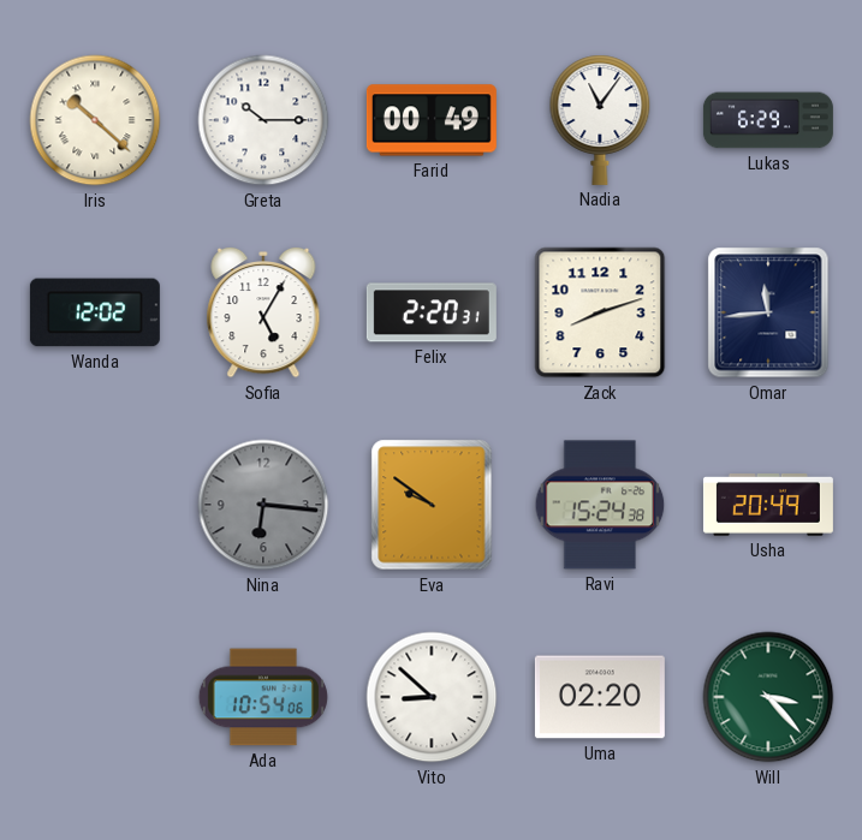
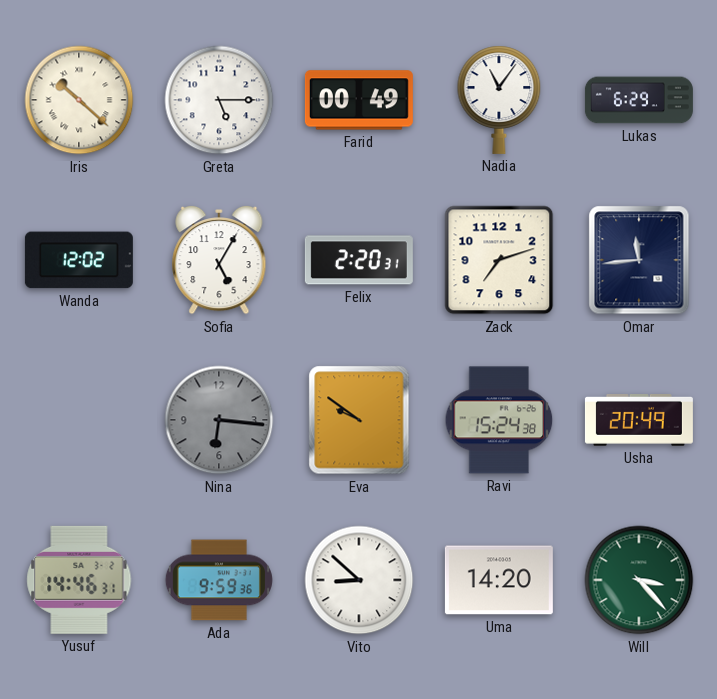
Greta: 10:15 -> 5:15
Zack: 8:12 -> 7:12
Yusuf: none -> 14:46
Ada: 10:54 -> 9:59
Uma: 02:20 -> 14:20
